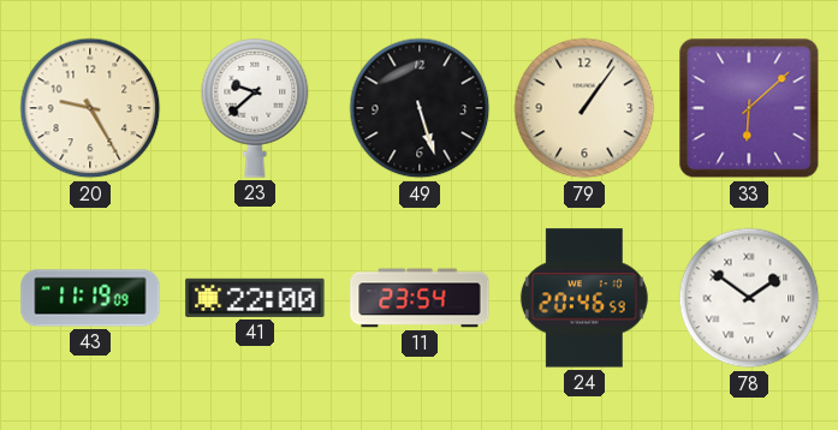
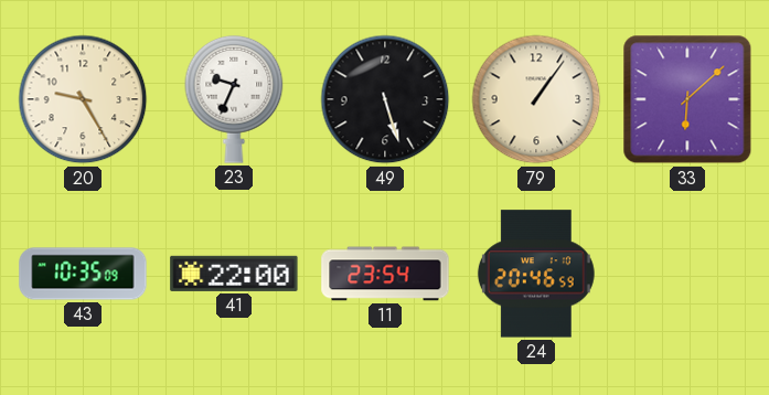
23: 9:38 -> 9:34
43: 11:19 -> 10:35
78: 1:51 -> none
